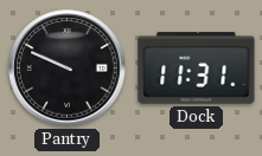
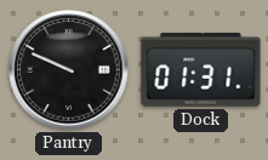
Dock: 11:31 -> 01:31
